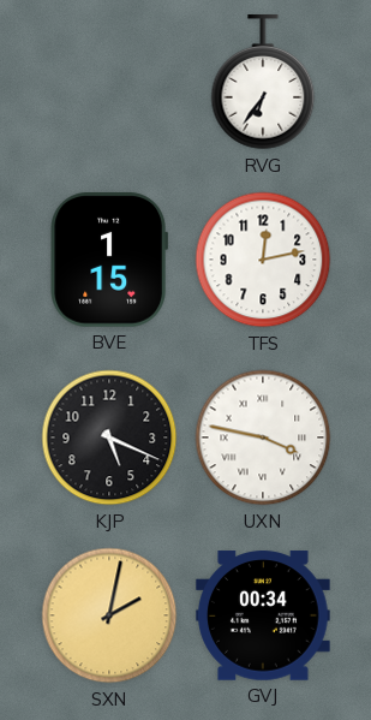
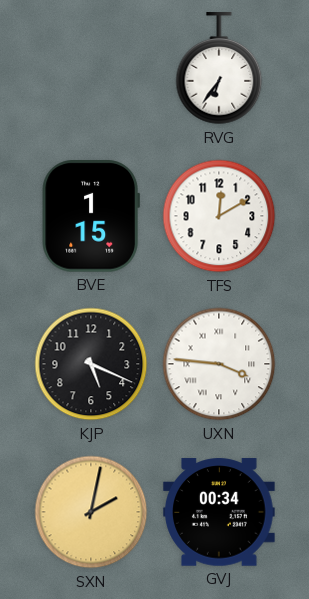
TFS: 12:13 -> 12:10
UXN: 3:47 -> 3:46
